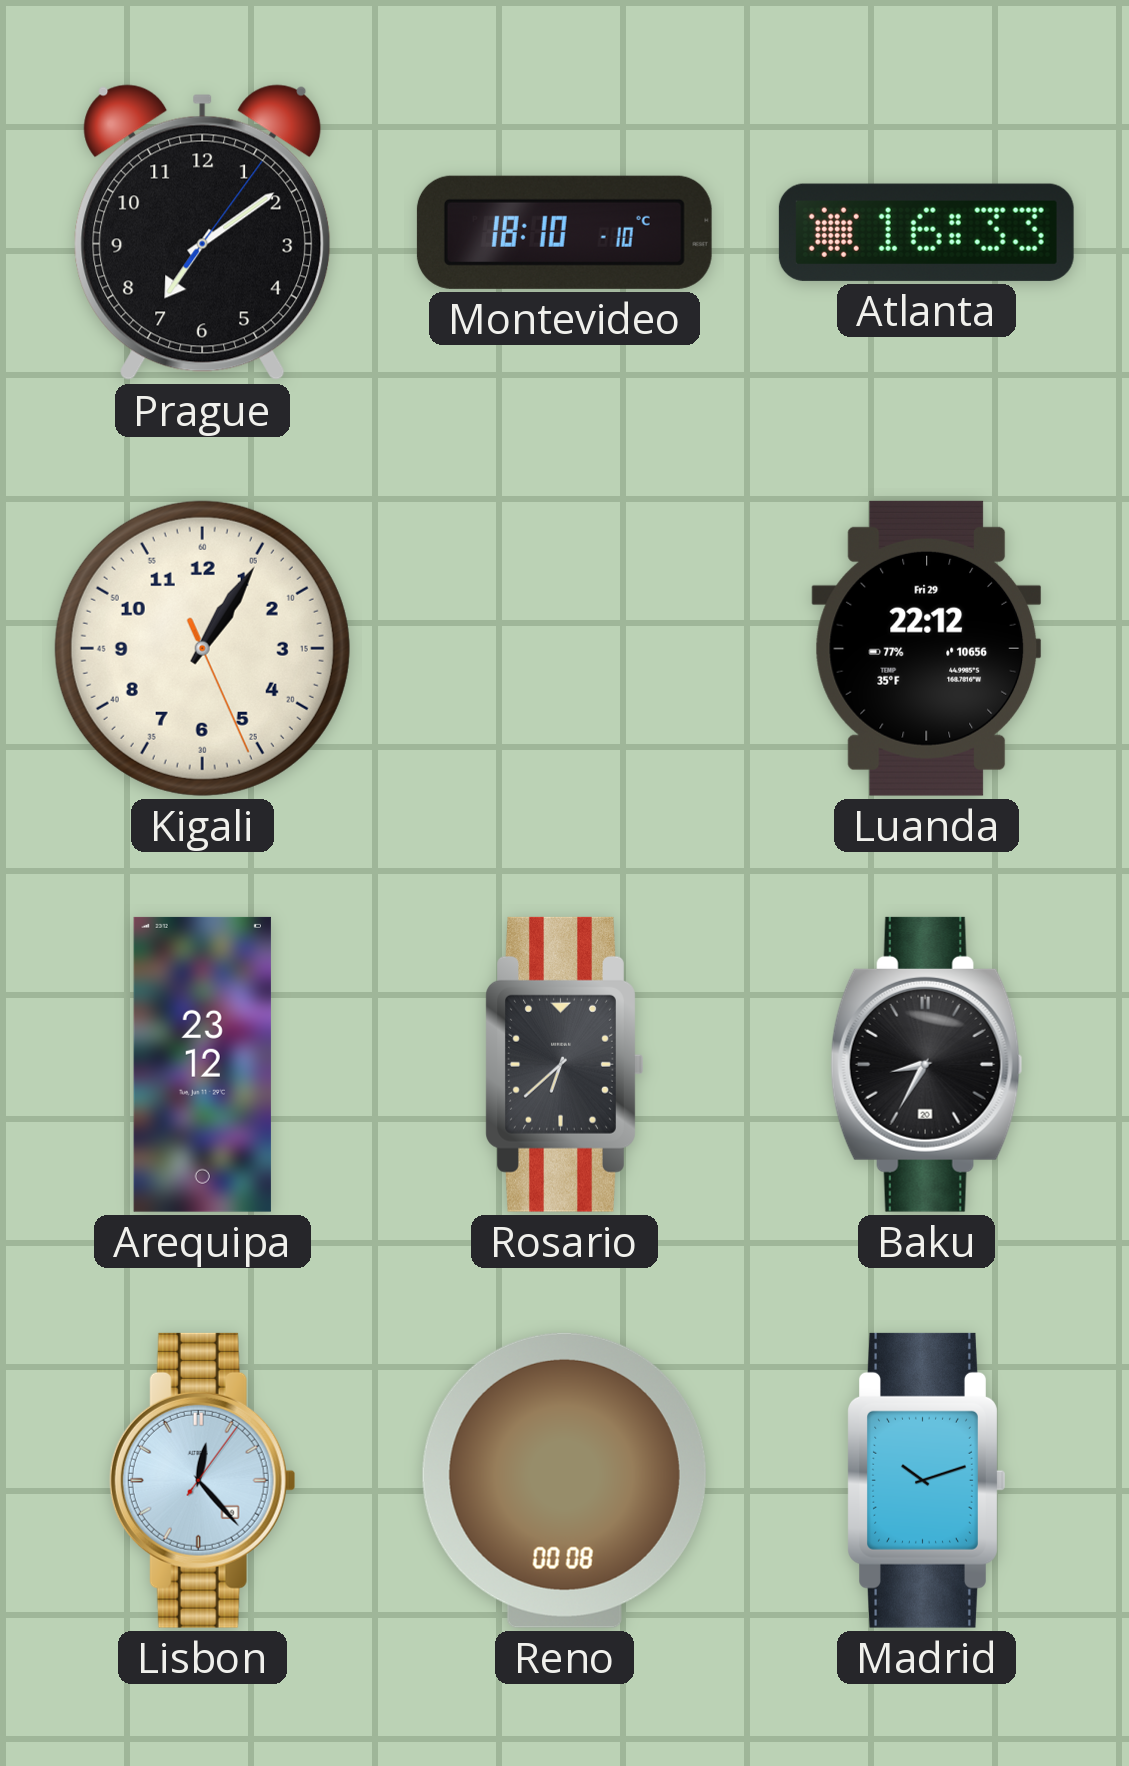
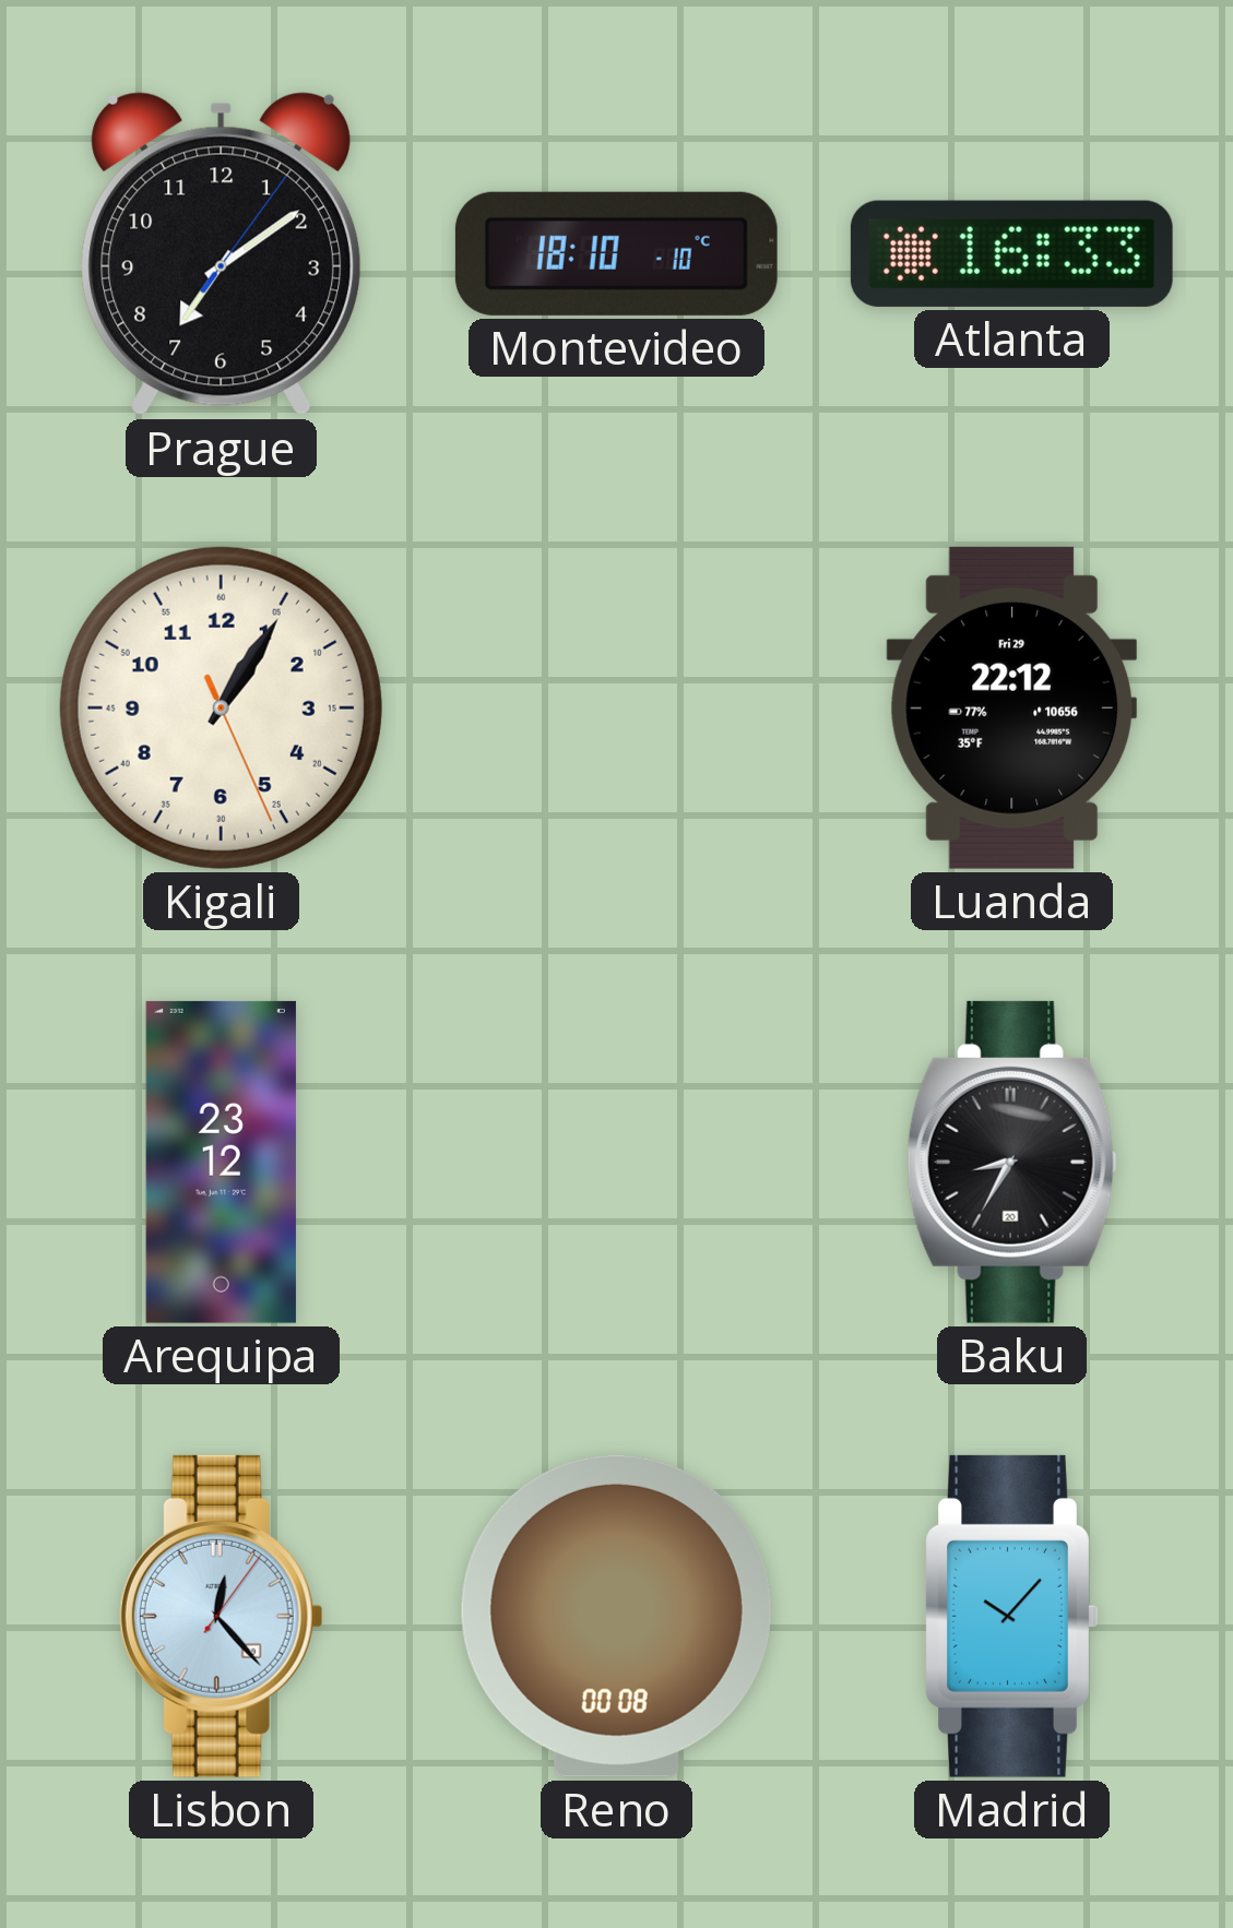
Rosario: 6:38 -> none
Madrid: 10:12 -> 10:07
